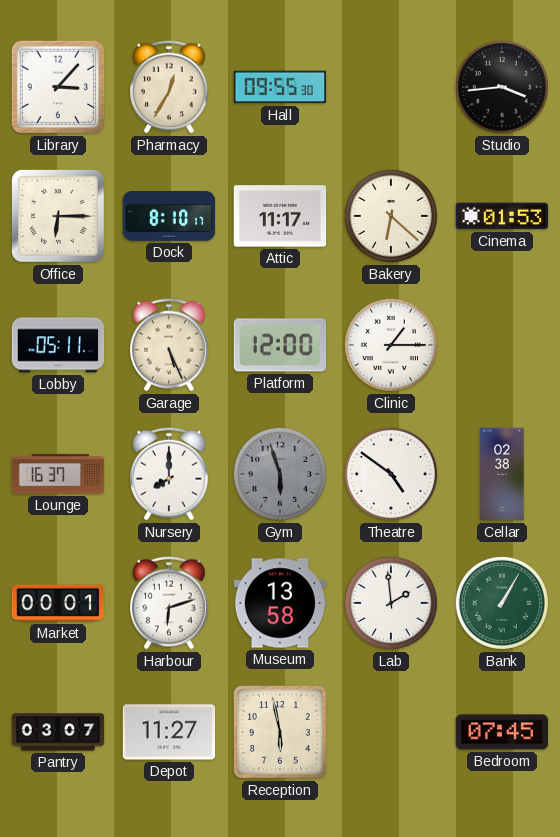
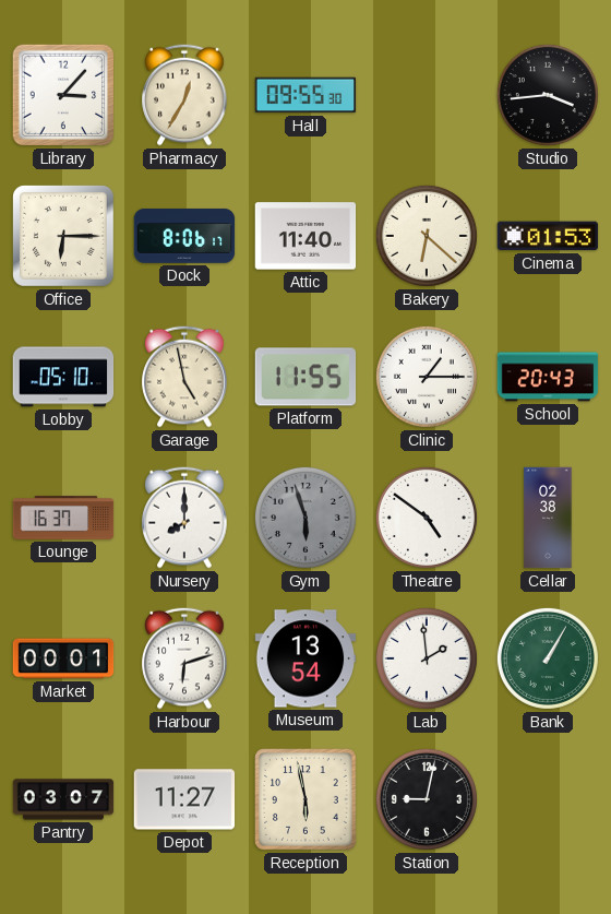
Dock: 8:10 -> 8:06
Attic: 11:17 -> 11:40
Lobby: 05:11 -> 05:10
Garage: 5:26 -> 4:58
Platform: 12:00 -> 11:55
School: none -> 20:43
Museum: 13:58 -> 13:54
Station: none -> 9:02
Bedroom: 07:45 -> none
